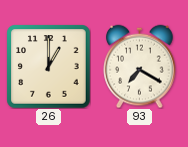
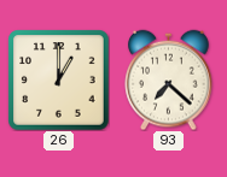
93: 7:20 -> 7:22
